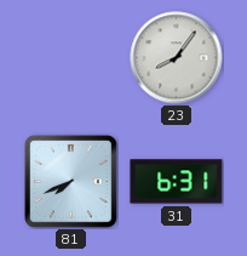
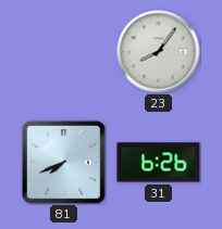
31: 6:31 -> 6:26
